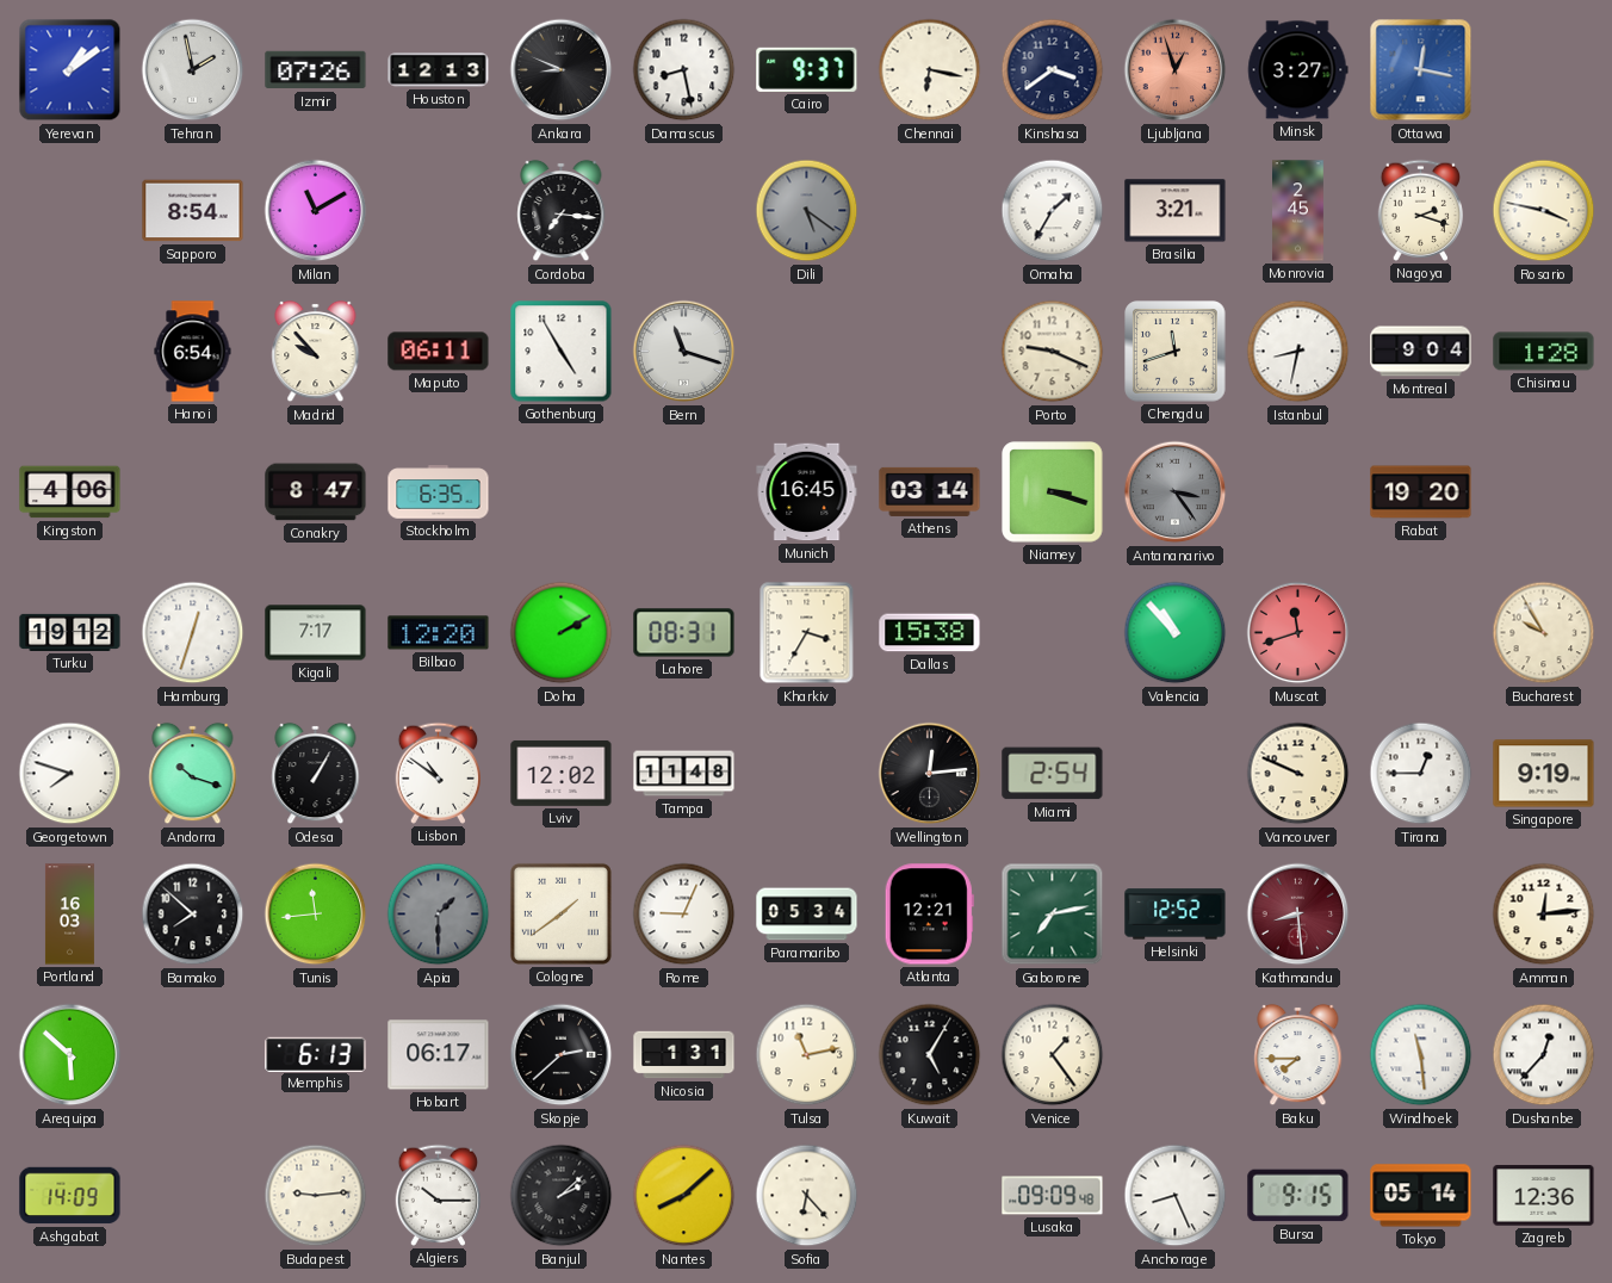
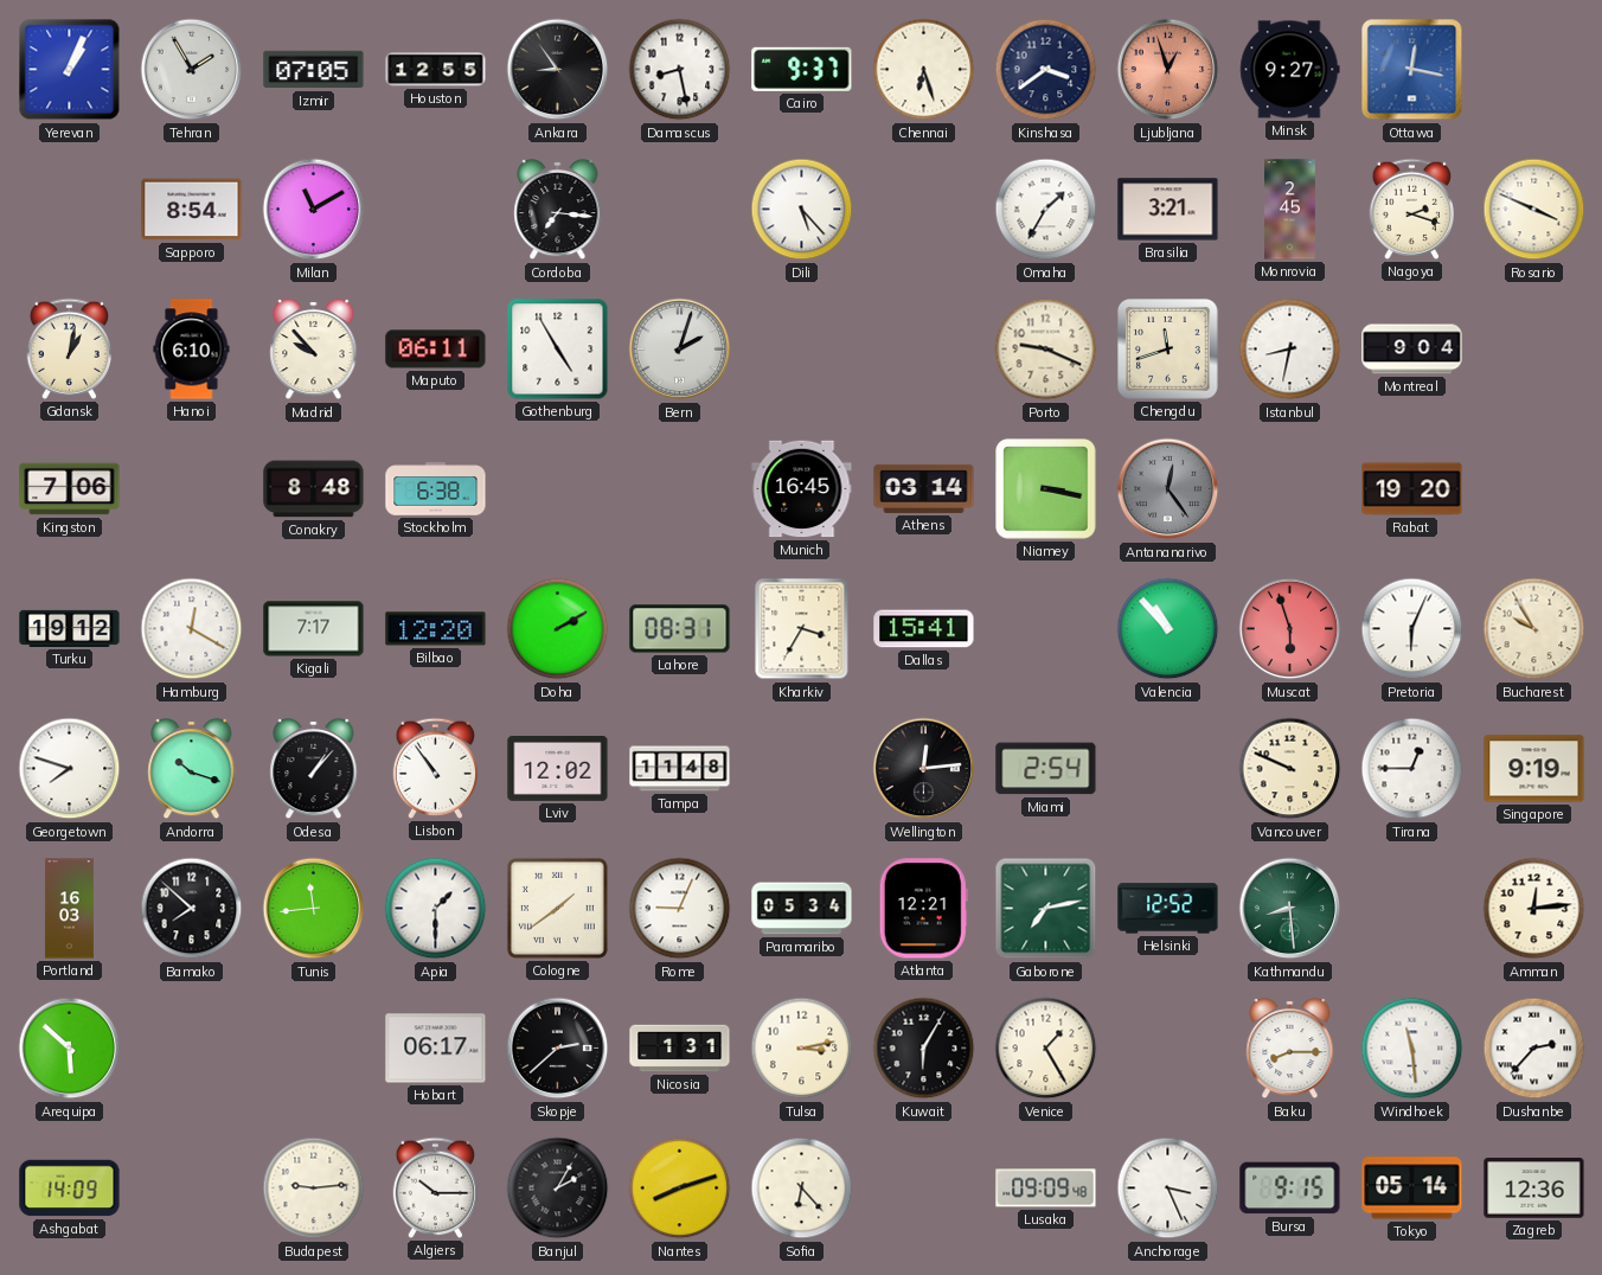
Yerevan: 1:09 -> 1:04
Tehran: 1:58 -> 1:55
Izmir: 07:26 -> 07:05
Houston: 12:13 -> 12:55
Ankara: 8:49 -> 8:54
Chennai: 6:17 -> 6:27
Minsk: 3:27 -> 9:27
Dili: 5:21 -> 5:23
Dili dial: grey -> white
Rosario: 3:47 -> 3:49
Gdansk: none -> 1:02
Hanoi: 6:54 -> 6:10
Bern: 11:18 -> 2:03
Chisinau: 1:28 -> none
Kingston: 4:06 -> 7:06
Conakry: 8:47 -> 8:48
Stockholm: 6:35 -> 6:38
Niamey: 3:18 -> 3:17
Antananarivo: 3:24 -> 12:24
Hamburg: 12:33 -> 12:20
Dallas: 15:38 -> 15:41
Muscat: 11:42 -> 5:57
Pretoria: none -> 6:04
Odesa: 1:05 -> 1:07
Lisbon: 10:51 -> 10:54
Apia dial: grey -> white
Kathmandu dial: burgundy -> green
Memphis: 6:13 -> none
Tulsa: 11:13 -> 3:13
Kuwait: 5:05 -> 6:05
Venice: 1:24 -> 1:25
Baku: 7:45 -> 8:15
Dushanbe: 12:37 -> 2:37
Banjul: 2:08 -> 2:05
Nantes: 8:08 -> 8:12
Anchorage: 8:26 -> 3:26
